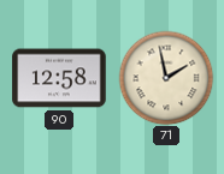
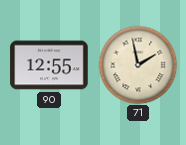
90: 12:58 -> 12:55
